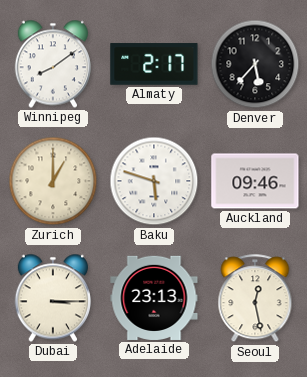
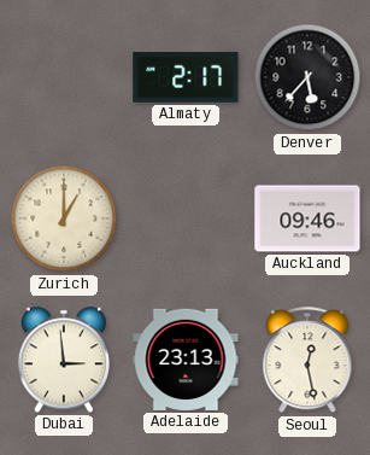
Winnipeg: 8:09 -> none
Baku: 5:48 -> none
Dubai: 3:15 -> 2:59
